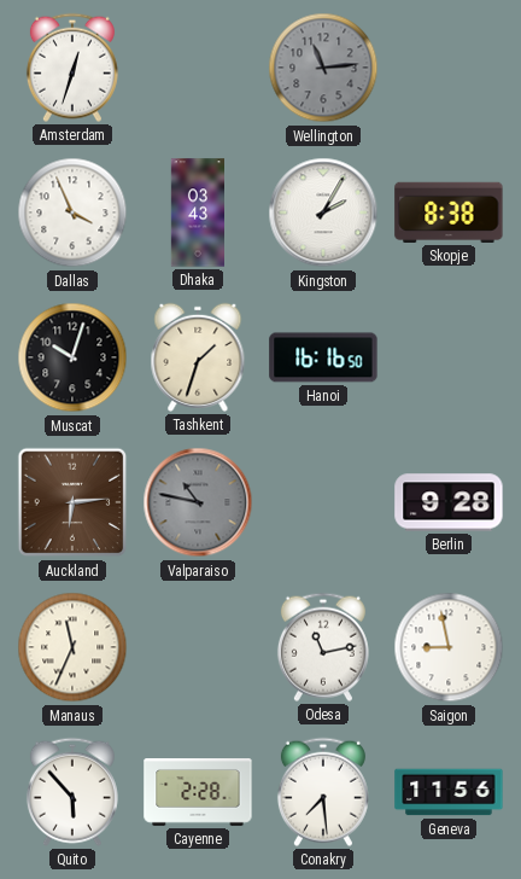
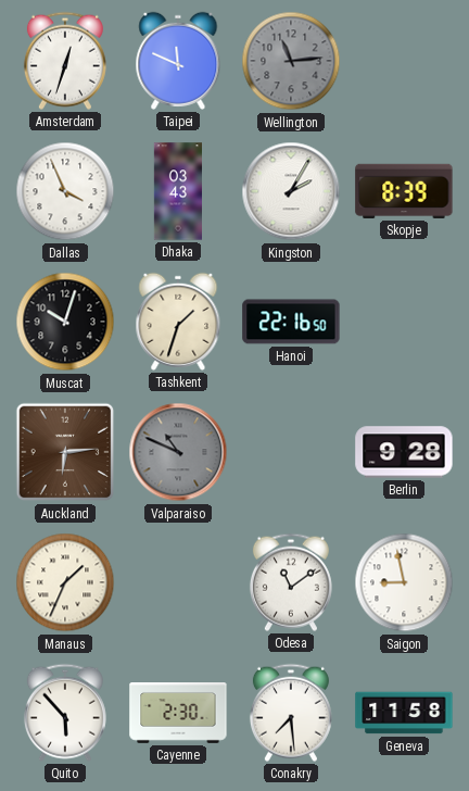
Taipei: none -> 11:49
Skopje: 8:38 -> 8:39
Hanoi: 16:16 -> 22:16
Valparaiso: 10:47 -> 10:49
Manaus: 11:34 -> 1:34
Odesa: 11:13 -> 11:09
Cayenne: 2:28 -> 2:30
Geneva: 11:56 -> 11:58
